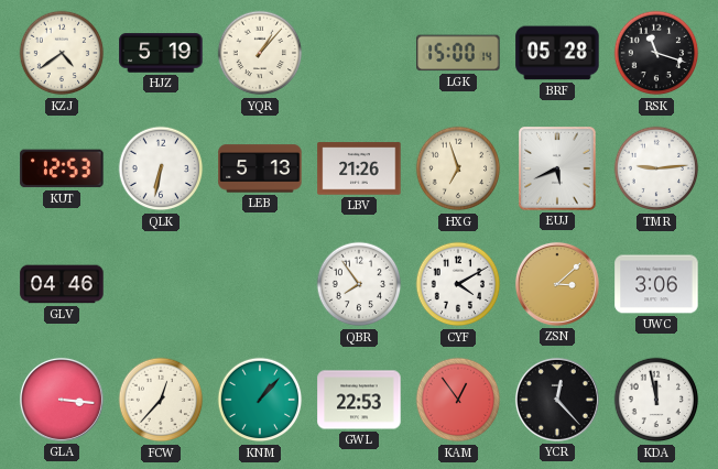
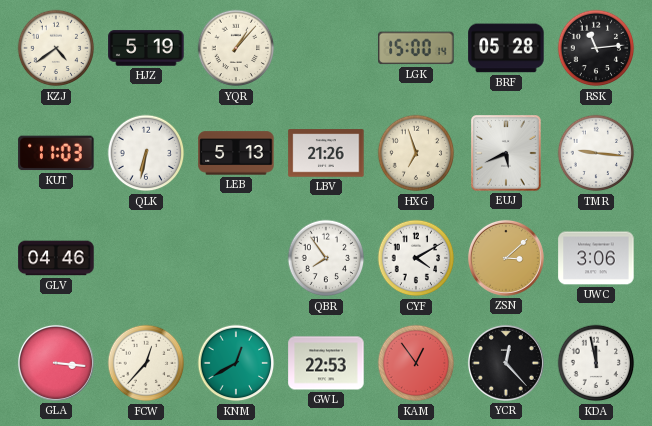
RSK: 11:18 -> 11:14
KUT: 12:53 -> 11:03
TMR: 9:14 -> 9:16
KNM: 1:07 -> 12:40
